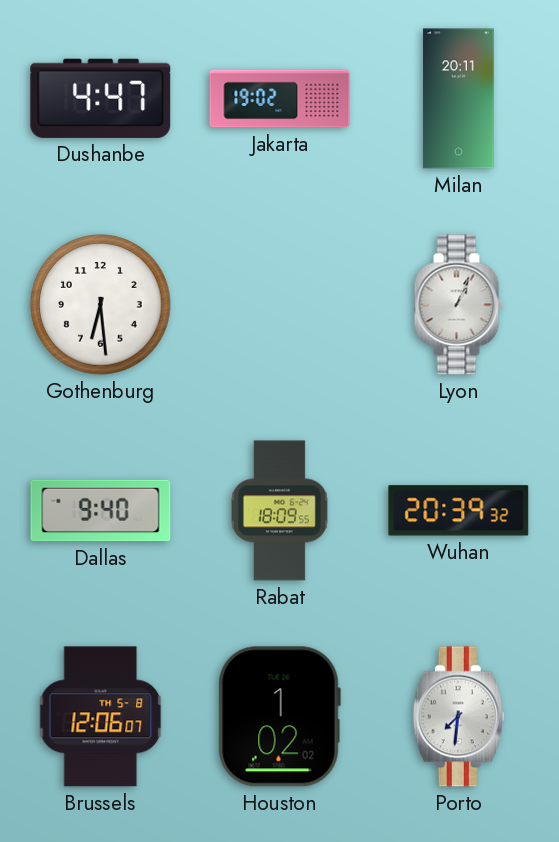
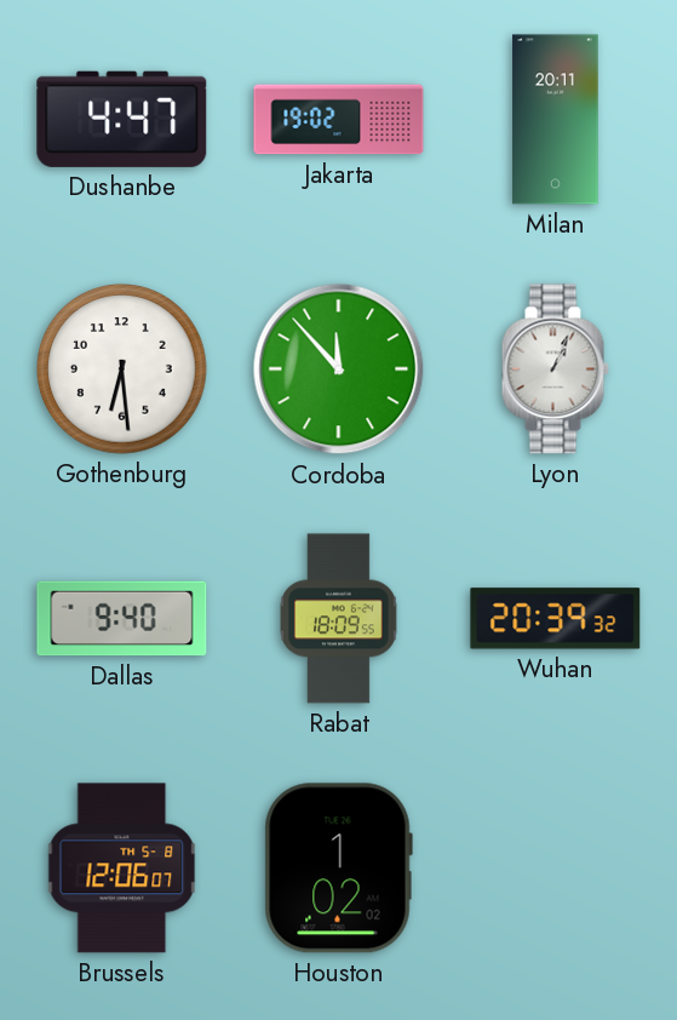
Cordoba: none -> 11:53
Porto: 7:31 -> none
